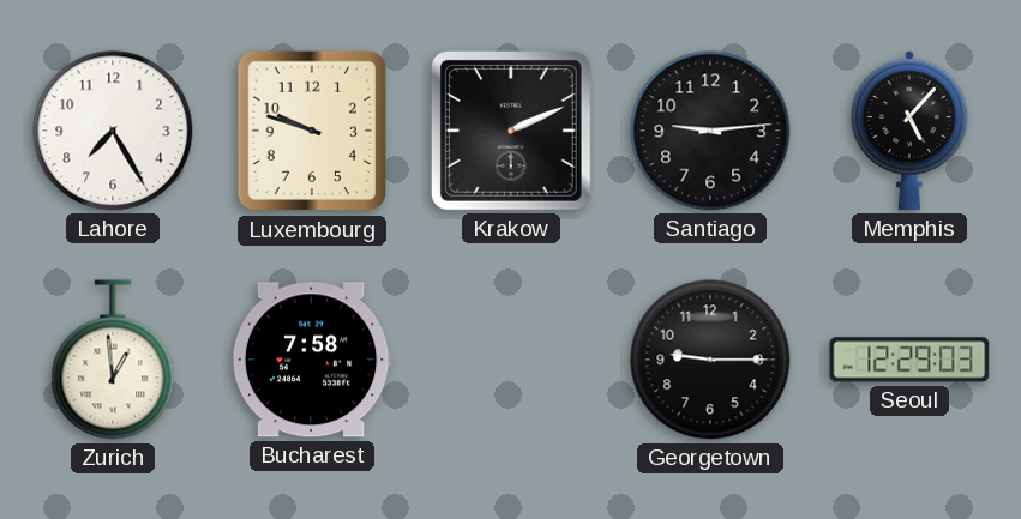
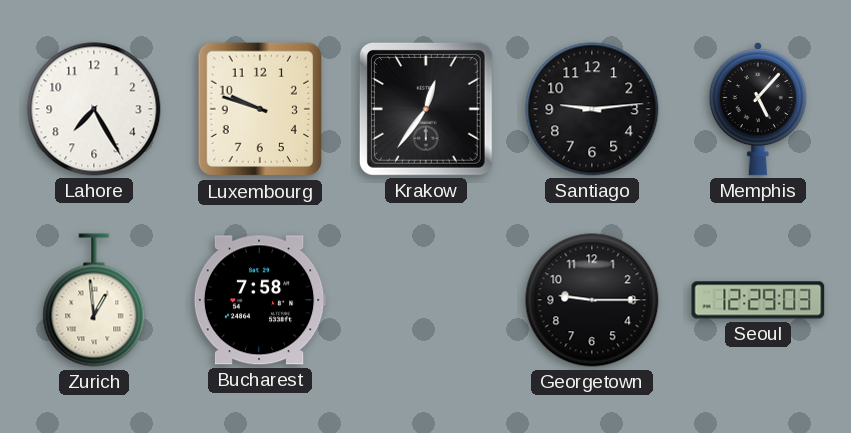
Krakow: 2:11 -> 12:36
